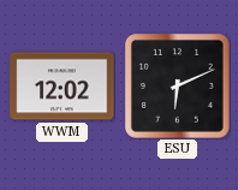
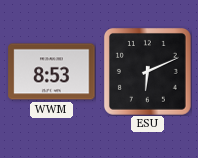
WWM: 12:02 -> 8:53
